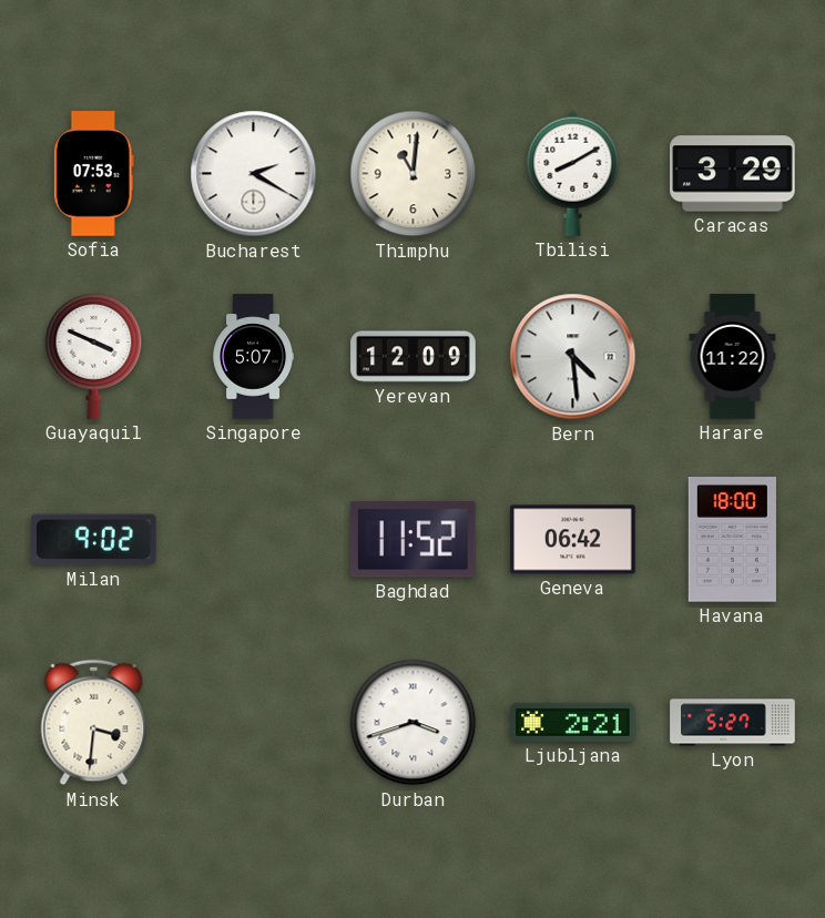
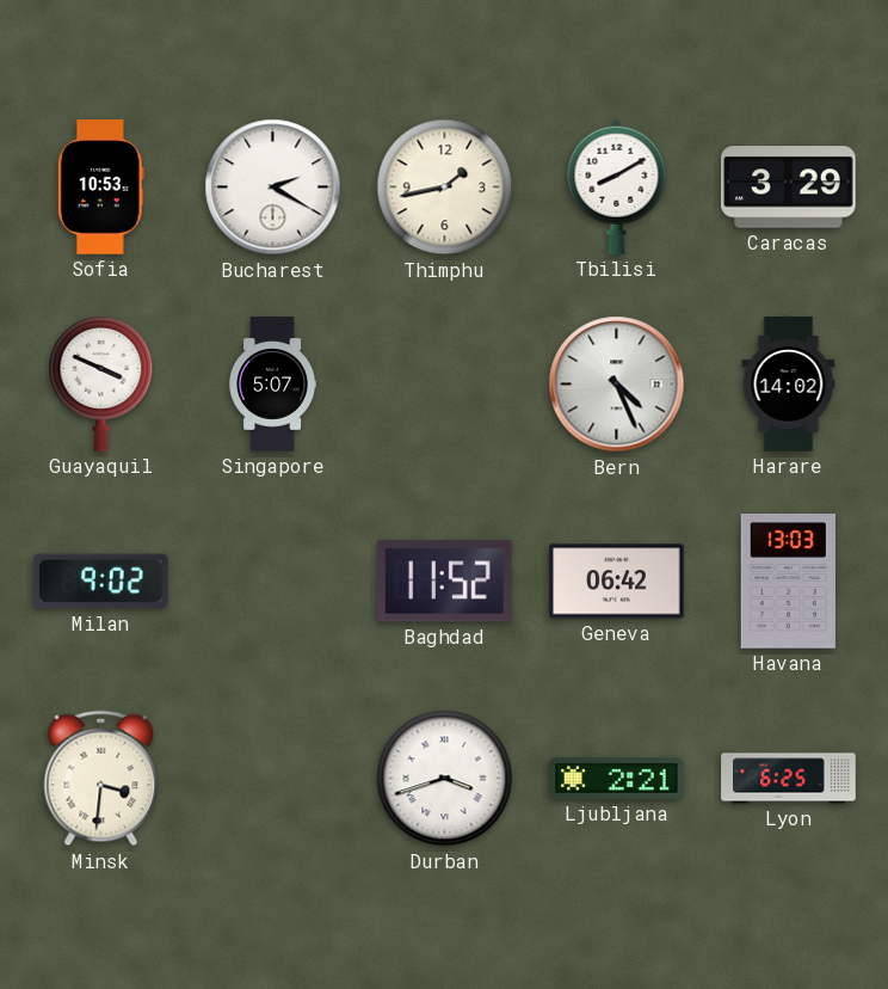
Sofia: 07:53 -> 10:53
Thimphu: 11:01 -> 1:43
Yerevan: 12:09 -> none
Bern: 4:29 -> 4:26
Harare: 11:22 -> 14:02
Havana: 18:00 -> 13:03
Lyon: 5:27 -> 6:25
